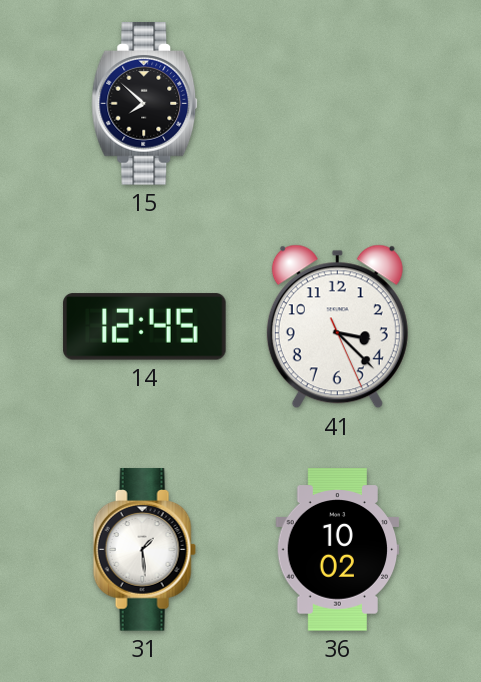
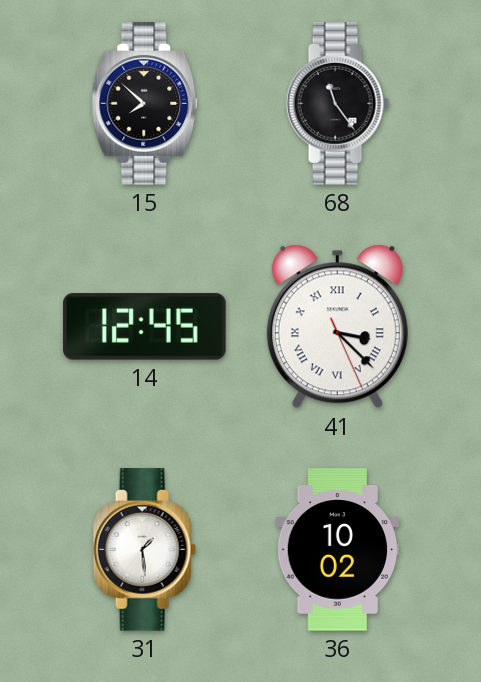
68: none -> 11:24
41 numerals: Arabic -> Roman
